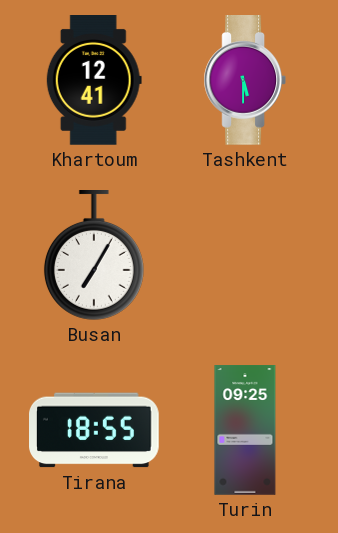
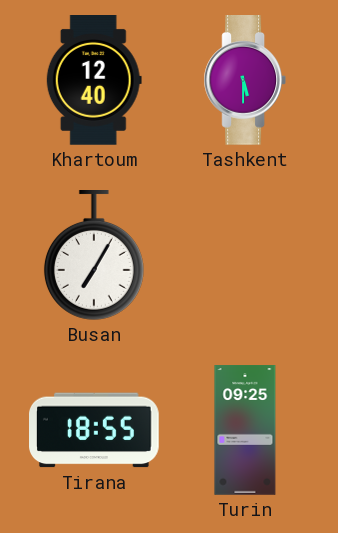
Khartoum: 12:41 -> 12:40
